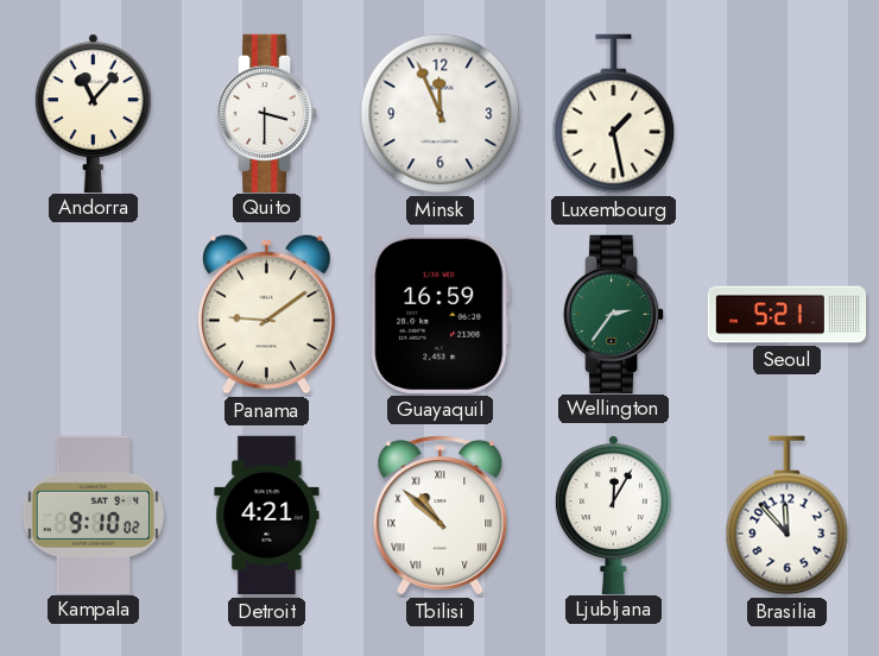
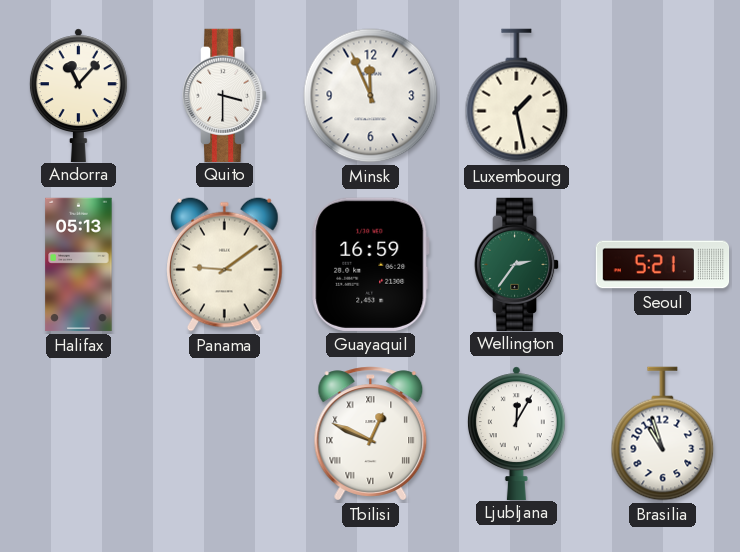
Halifax: none -> 05:13
Kampala: 9:10 -> none
Detroit: 4:21 -> none
Tbilisi: 10:52 -> 12:49
Brasilia: 11:53 -> 10:57
